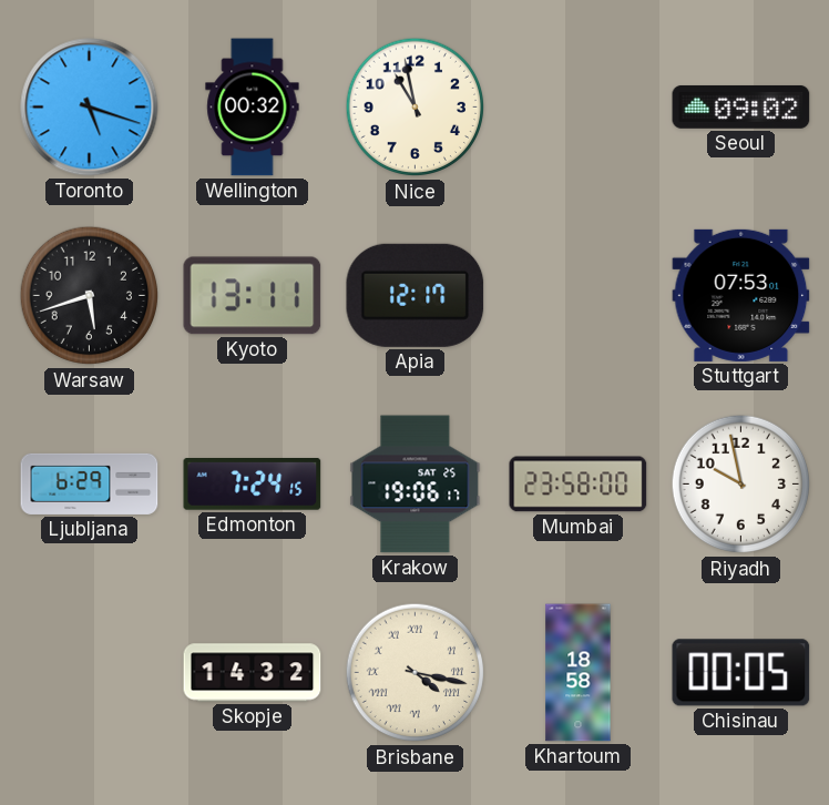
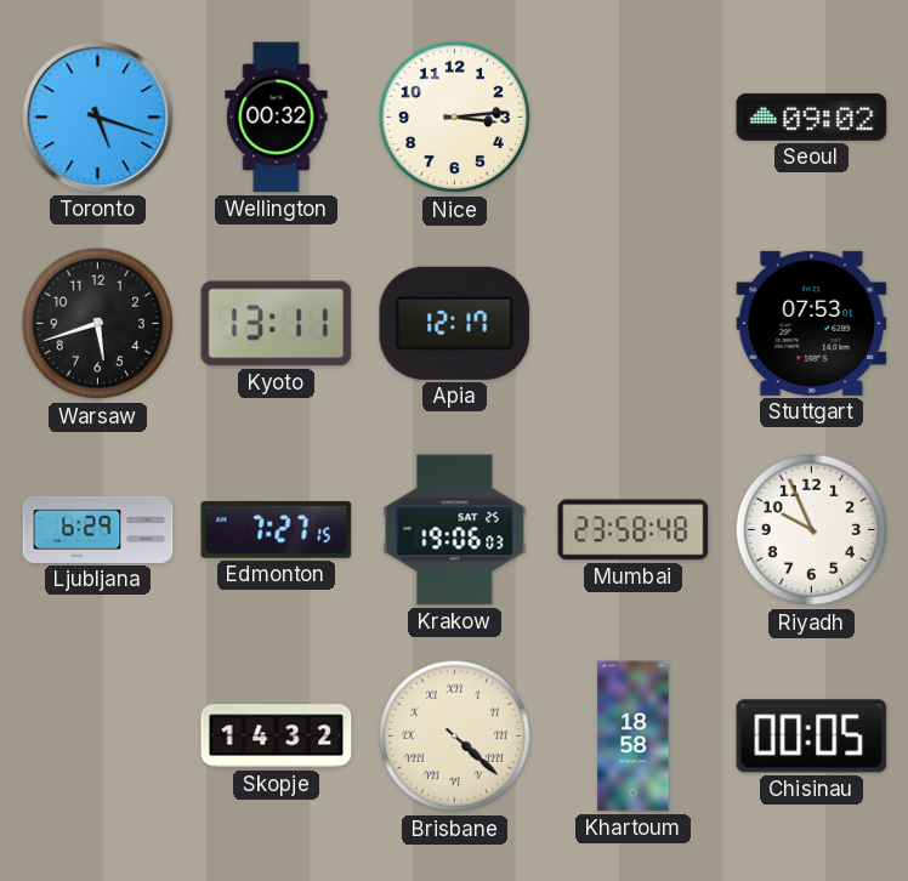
Nice: 10:58 -> 3:14
Edmonton: 7:24 -> 7:27
Krakow: 19:06:17 -> 19:06:03
Mumbai: 23:58:00 -> 23:58:48
Riyadh: 9:58 -> 9:56
Brisbane: 4:17 -> 4:22
